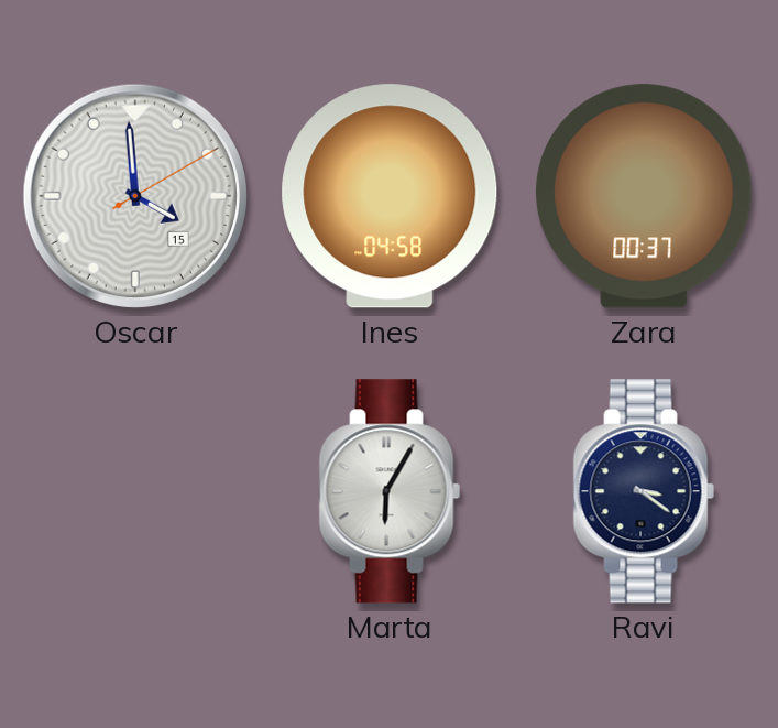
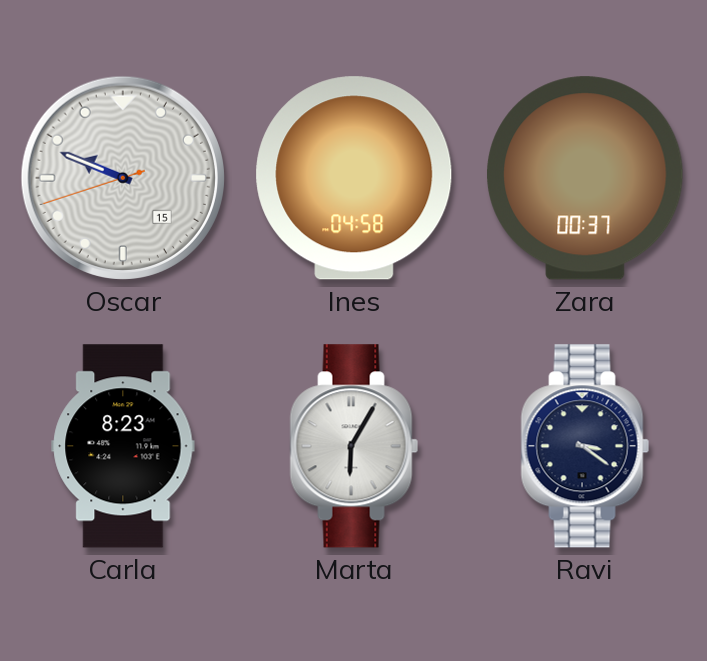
Oscar: 3:59 -> 9:48
Carla: none -> 8:23
